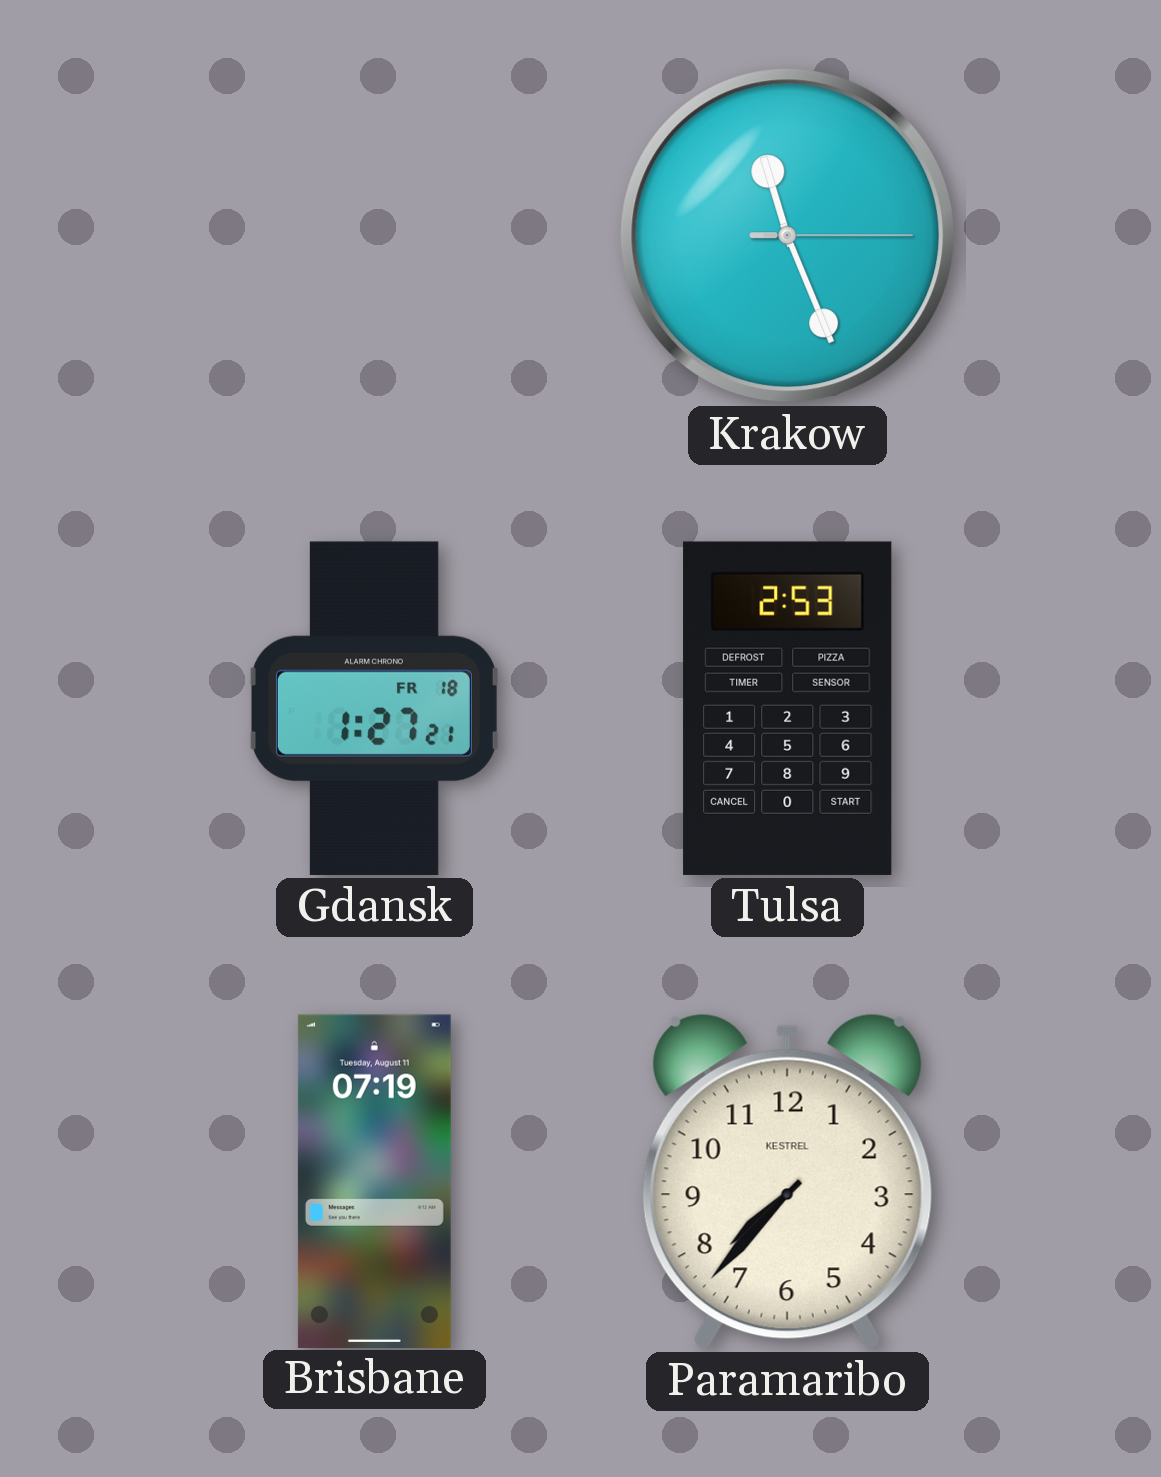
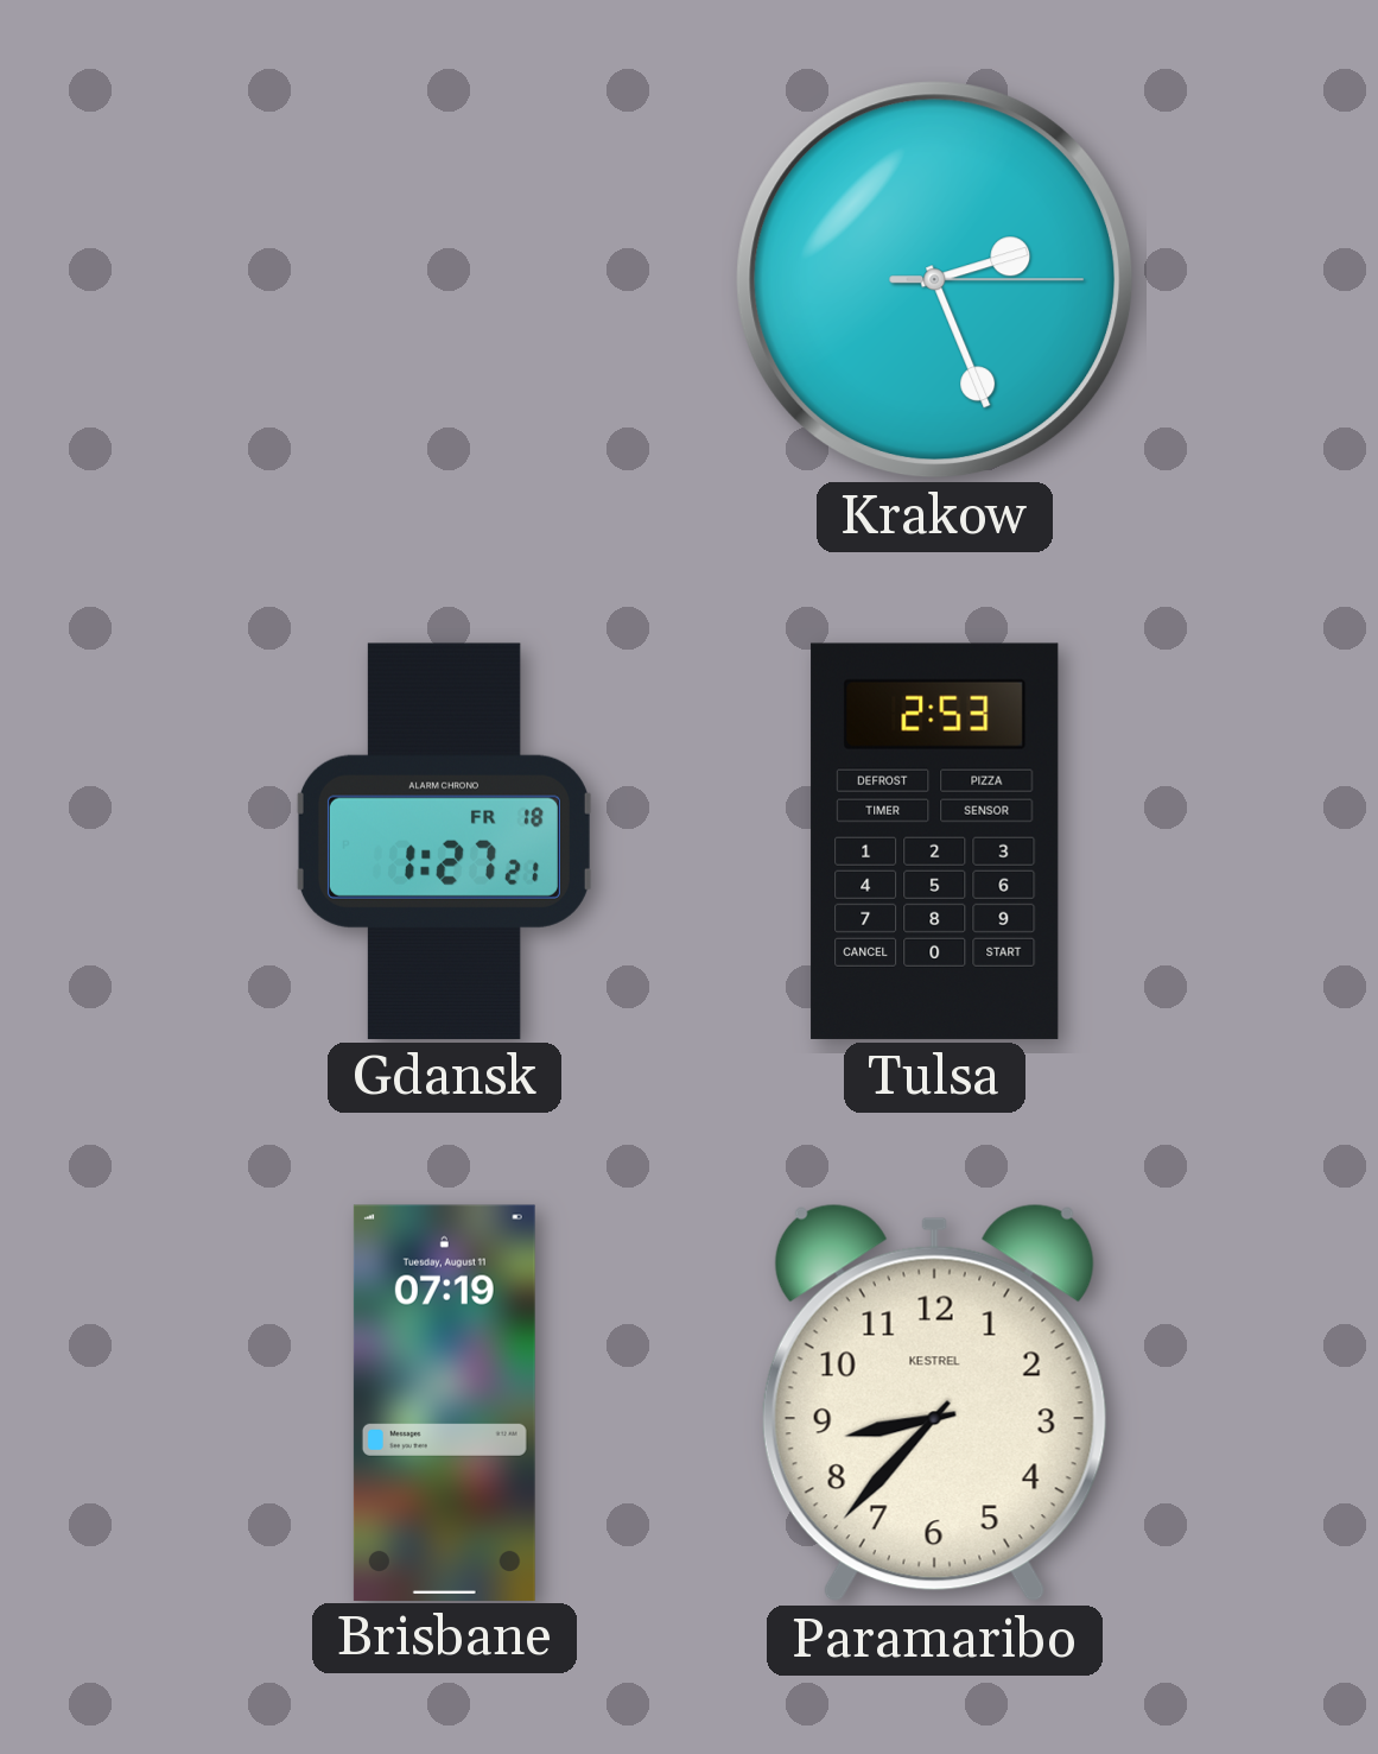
Krakow: 11:26 -> 2:26
Paramaribo: 7:37 -> 8:37
